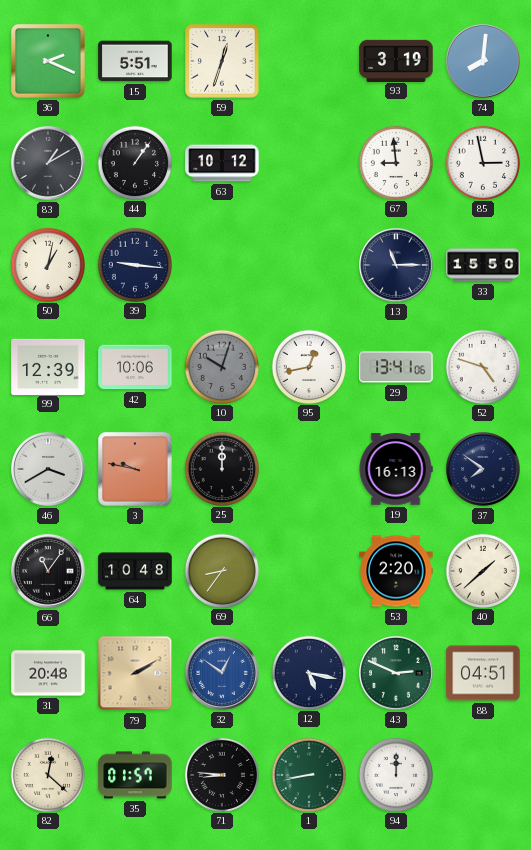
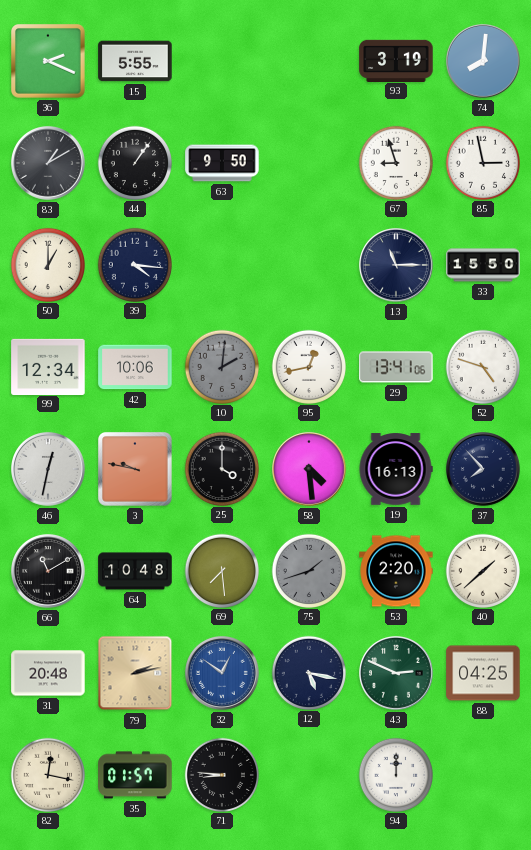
15: 5:51 -> 5:55
59: 12:33 -> none
63: 10:12 -> 9:50
67: 8:59 -> 8:57
50: 1:02 -> 1:00
39: 9:16 -> 4:16
99: 12:39 -> 12:34
10: 10:03 -> 2:01
46: 3:40 -> 12:32
25: 12:00 -> 4:00
58: none -> 4:29
37: 7:51 -> 7:53
66: 11:06 -> 11:10
69: 8:36 -> 7:29
75: none -> 1:42
79: 2:10 -> 2:13
88: 04:51 -> 04:25
82: 12:22 -> 12:17
1: 8:43 -> none
